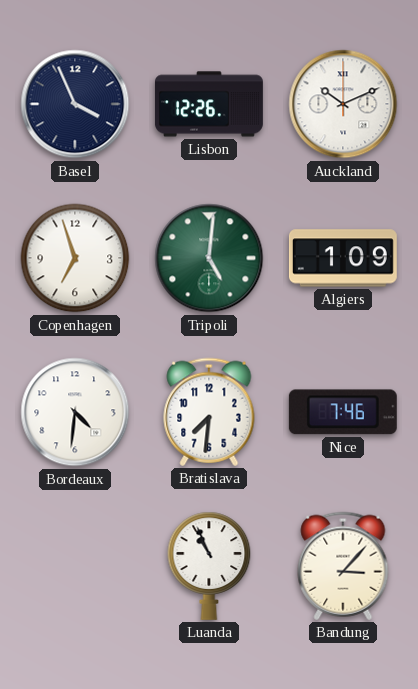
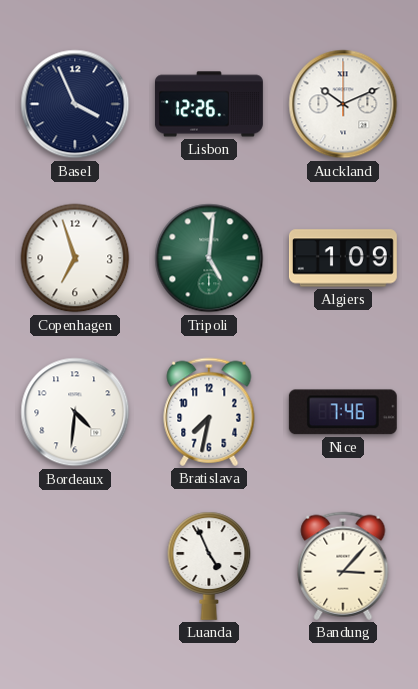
Bratislava: 7:31 -> 7:32
Luanda: 10:56 -> 4:56
